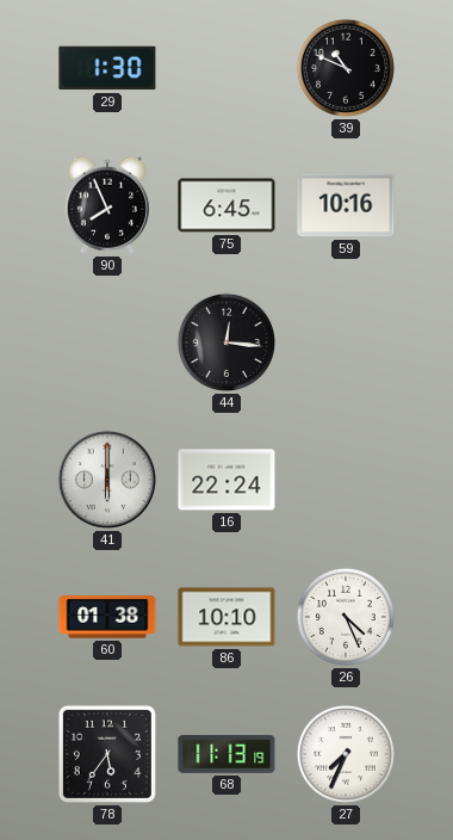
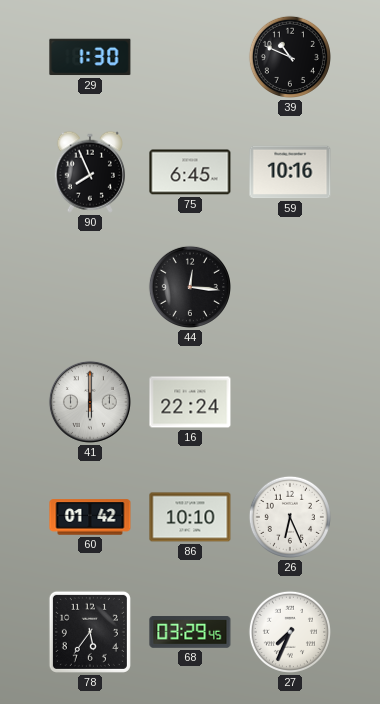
60: 01:38 -> 01:42
26: 4:26 -> 6:26
68: 11:13 -> 03:29
